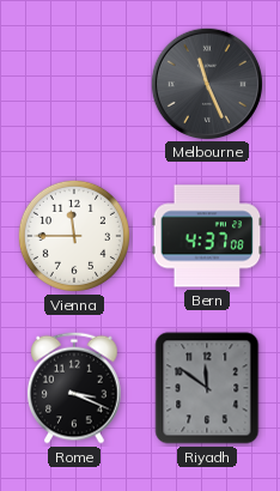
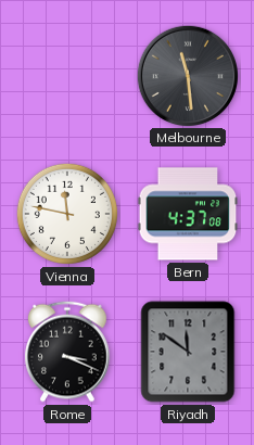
Melbourne: 11:26 -> 11:29
Vienna: 11:45 -> 11:47
